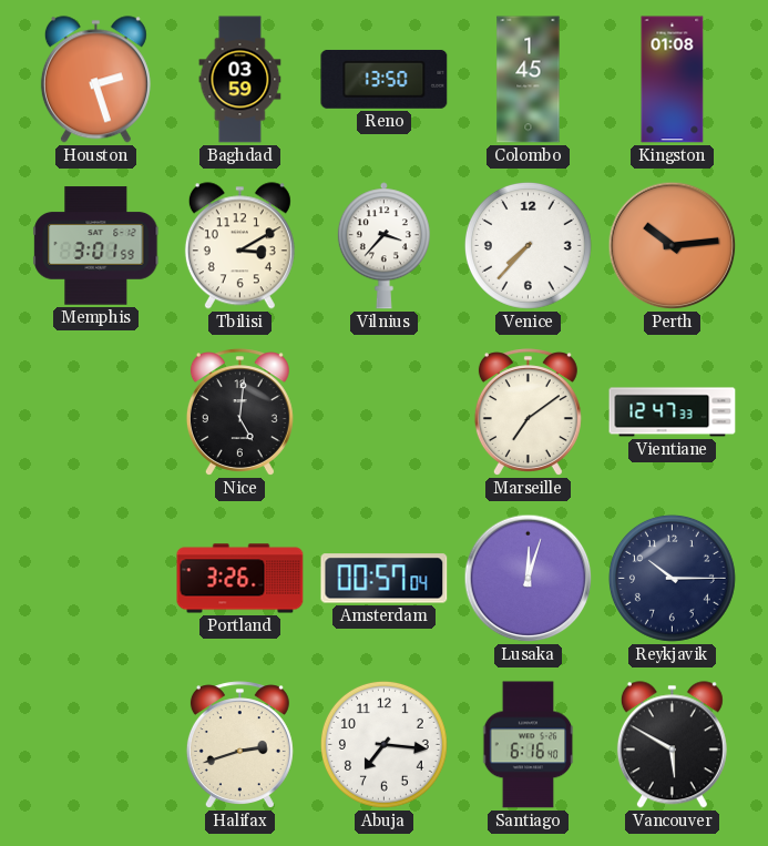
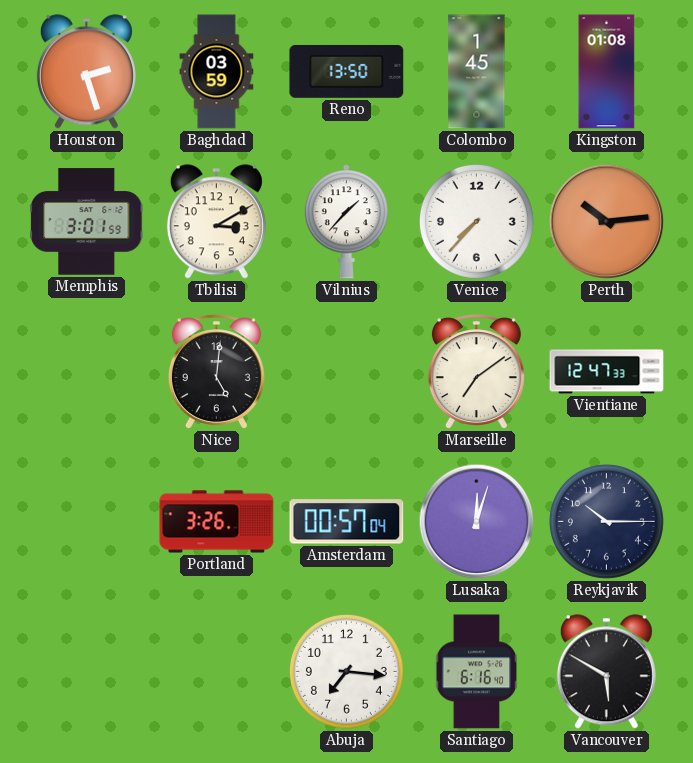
Vilnius: 3:37 -> 1:37
Halifax: 2:42 -> none
